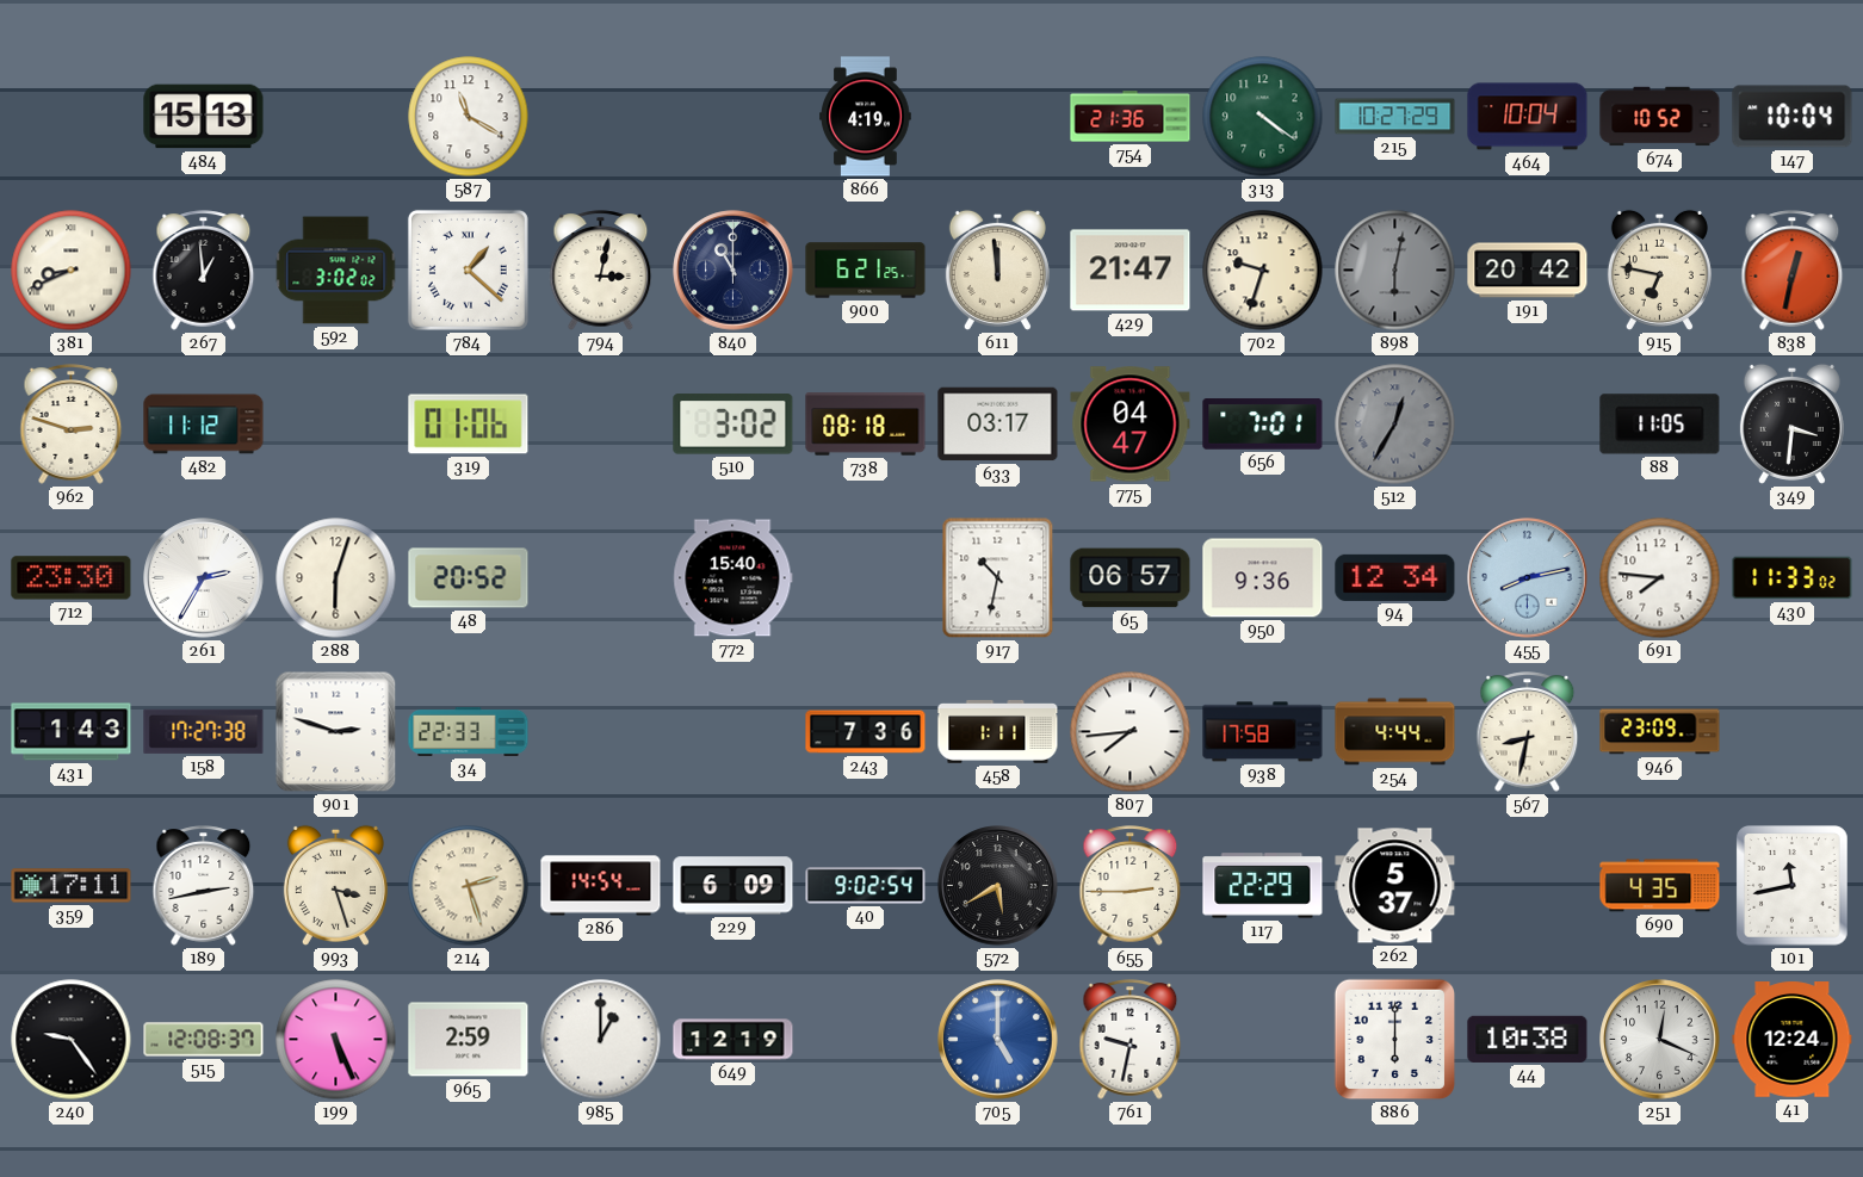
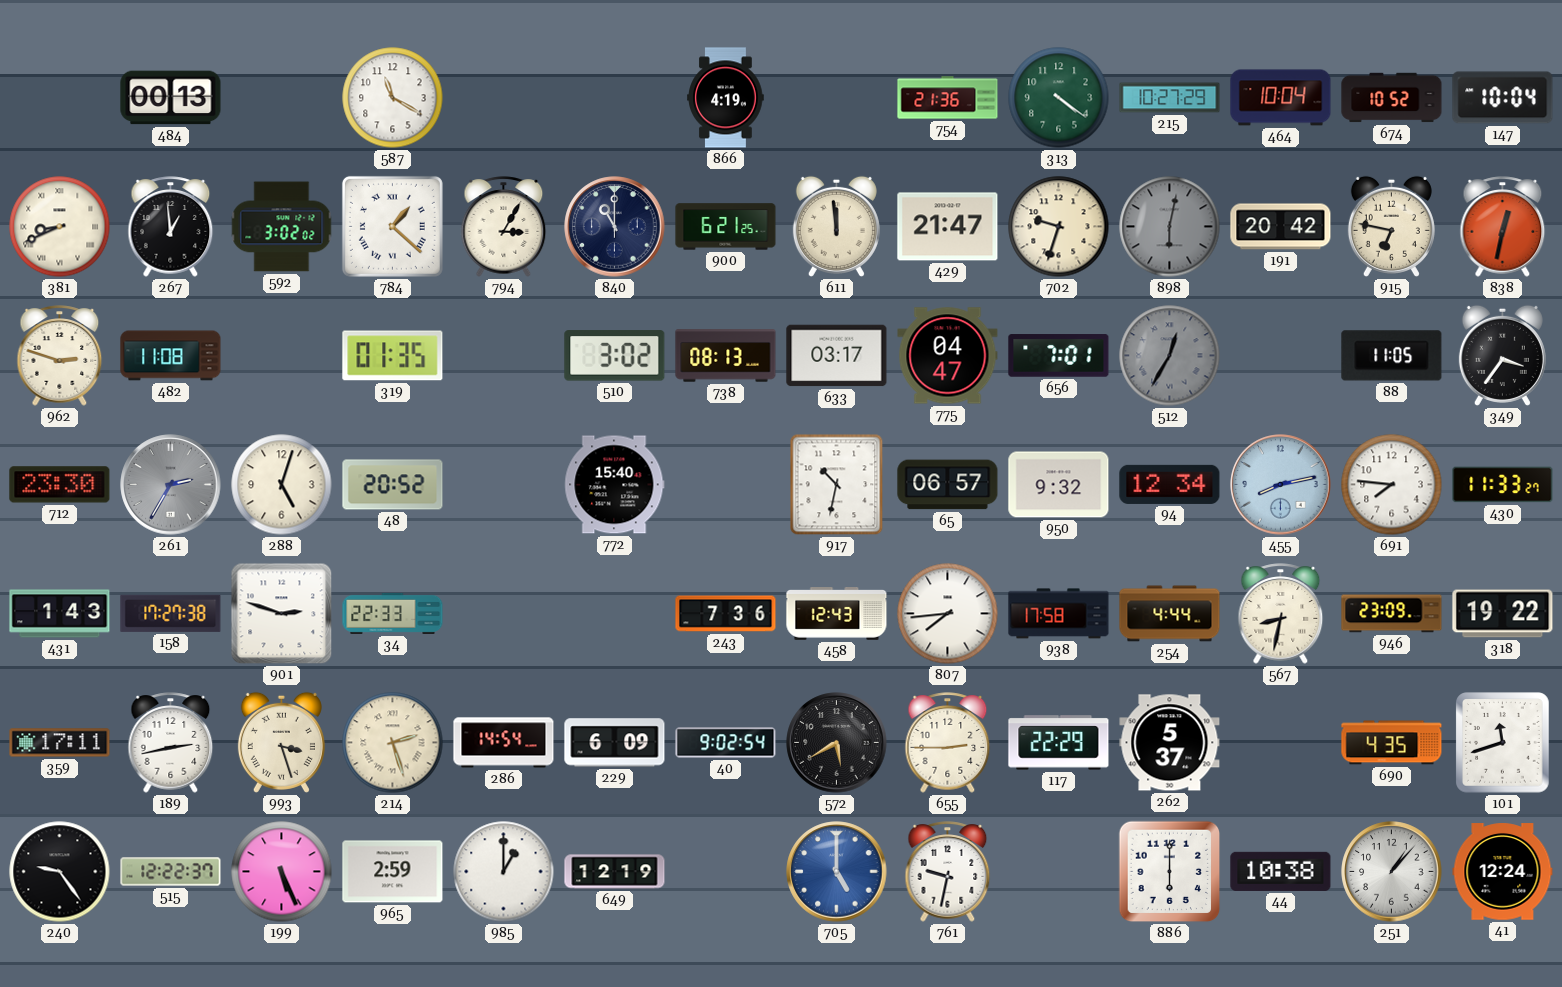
484: 15:13 -> 00:13
794: 3:02 -> 3:05
482: 11:12 -> 11:08
319: 01:06 -> 01:35
738: 08:18 -> 08:13
349: 3:31 -> 3:36
261 dial: white -> grey
288: 6:03 -> 5:03
950: 9:36 -> 9:32
430: 11:33:02 -> 11:33:27
458: 1:11 -> 12:43
318: none -> 19:22
101: 11:43 -> 11:42
515: 12:08 -> 12:22
251: 12:19 -> 1:07
